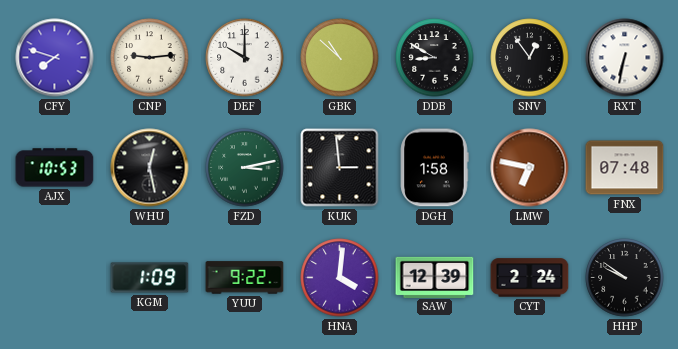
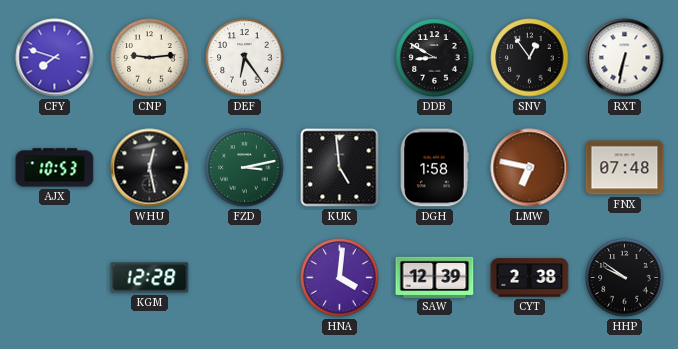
DEF: 10:00 -> 6:24
GBK: 10:52 -> none
KUK: 2:59 -> 4:59
KGM: 1:09 -> 12:28
YUU: 9:22 -> none
CYT: 2:24 -> 2:38
